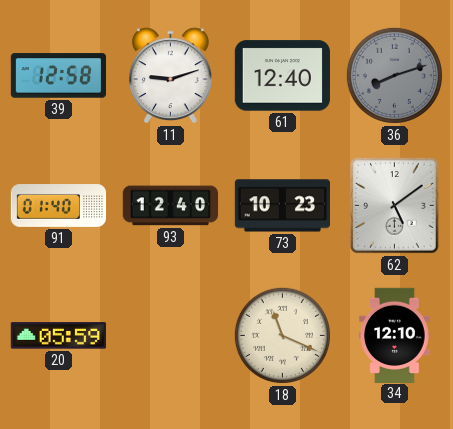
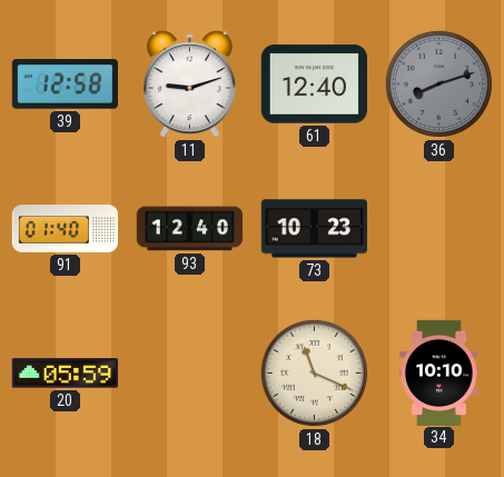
62: 5:09 -> none
34: 12:10 -> 10:10
